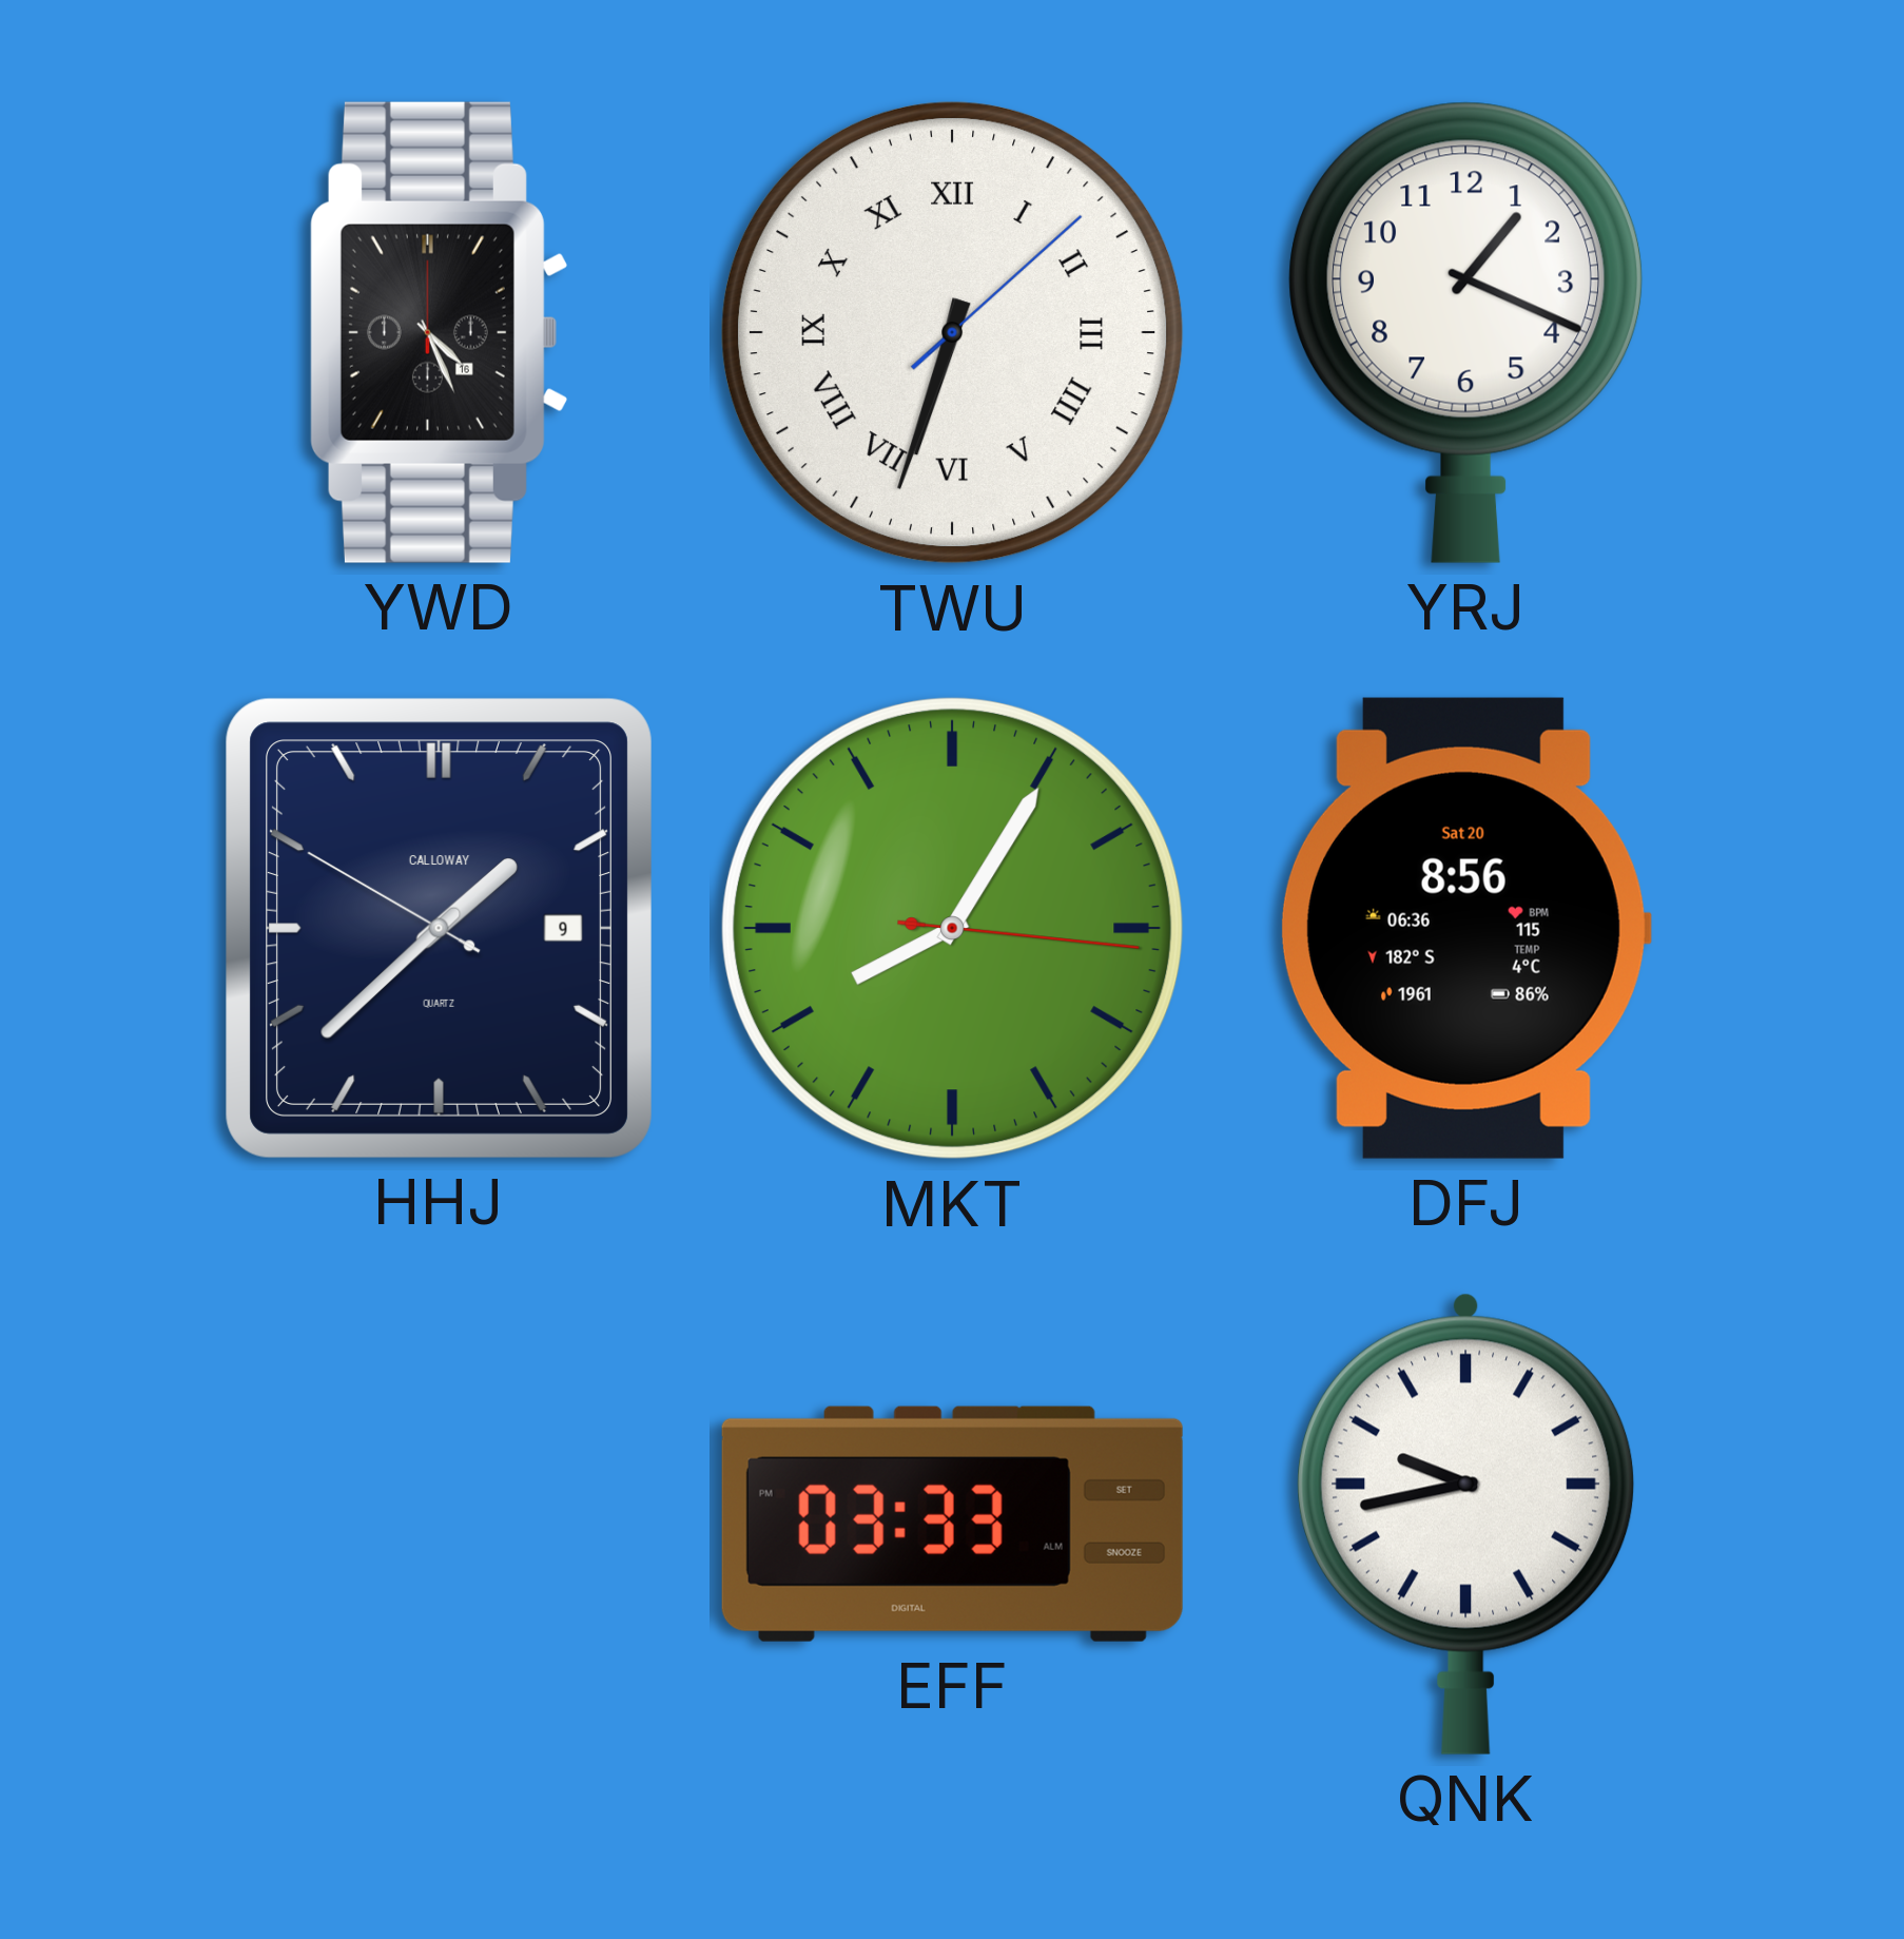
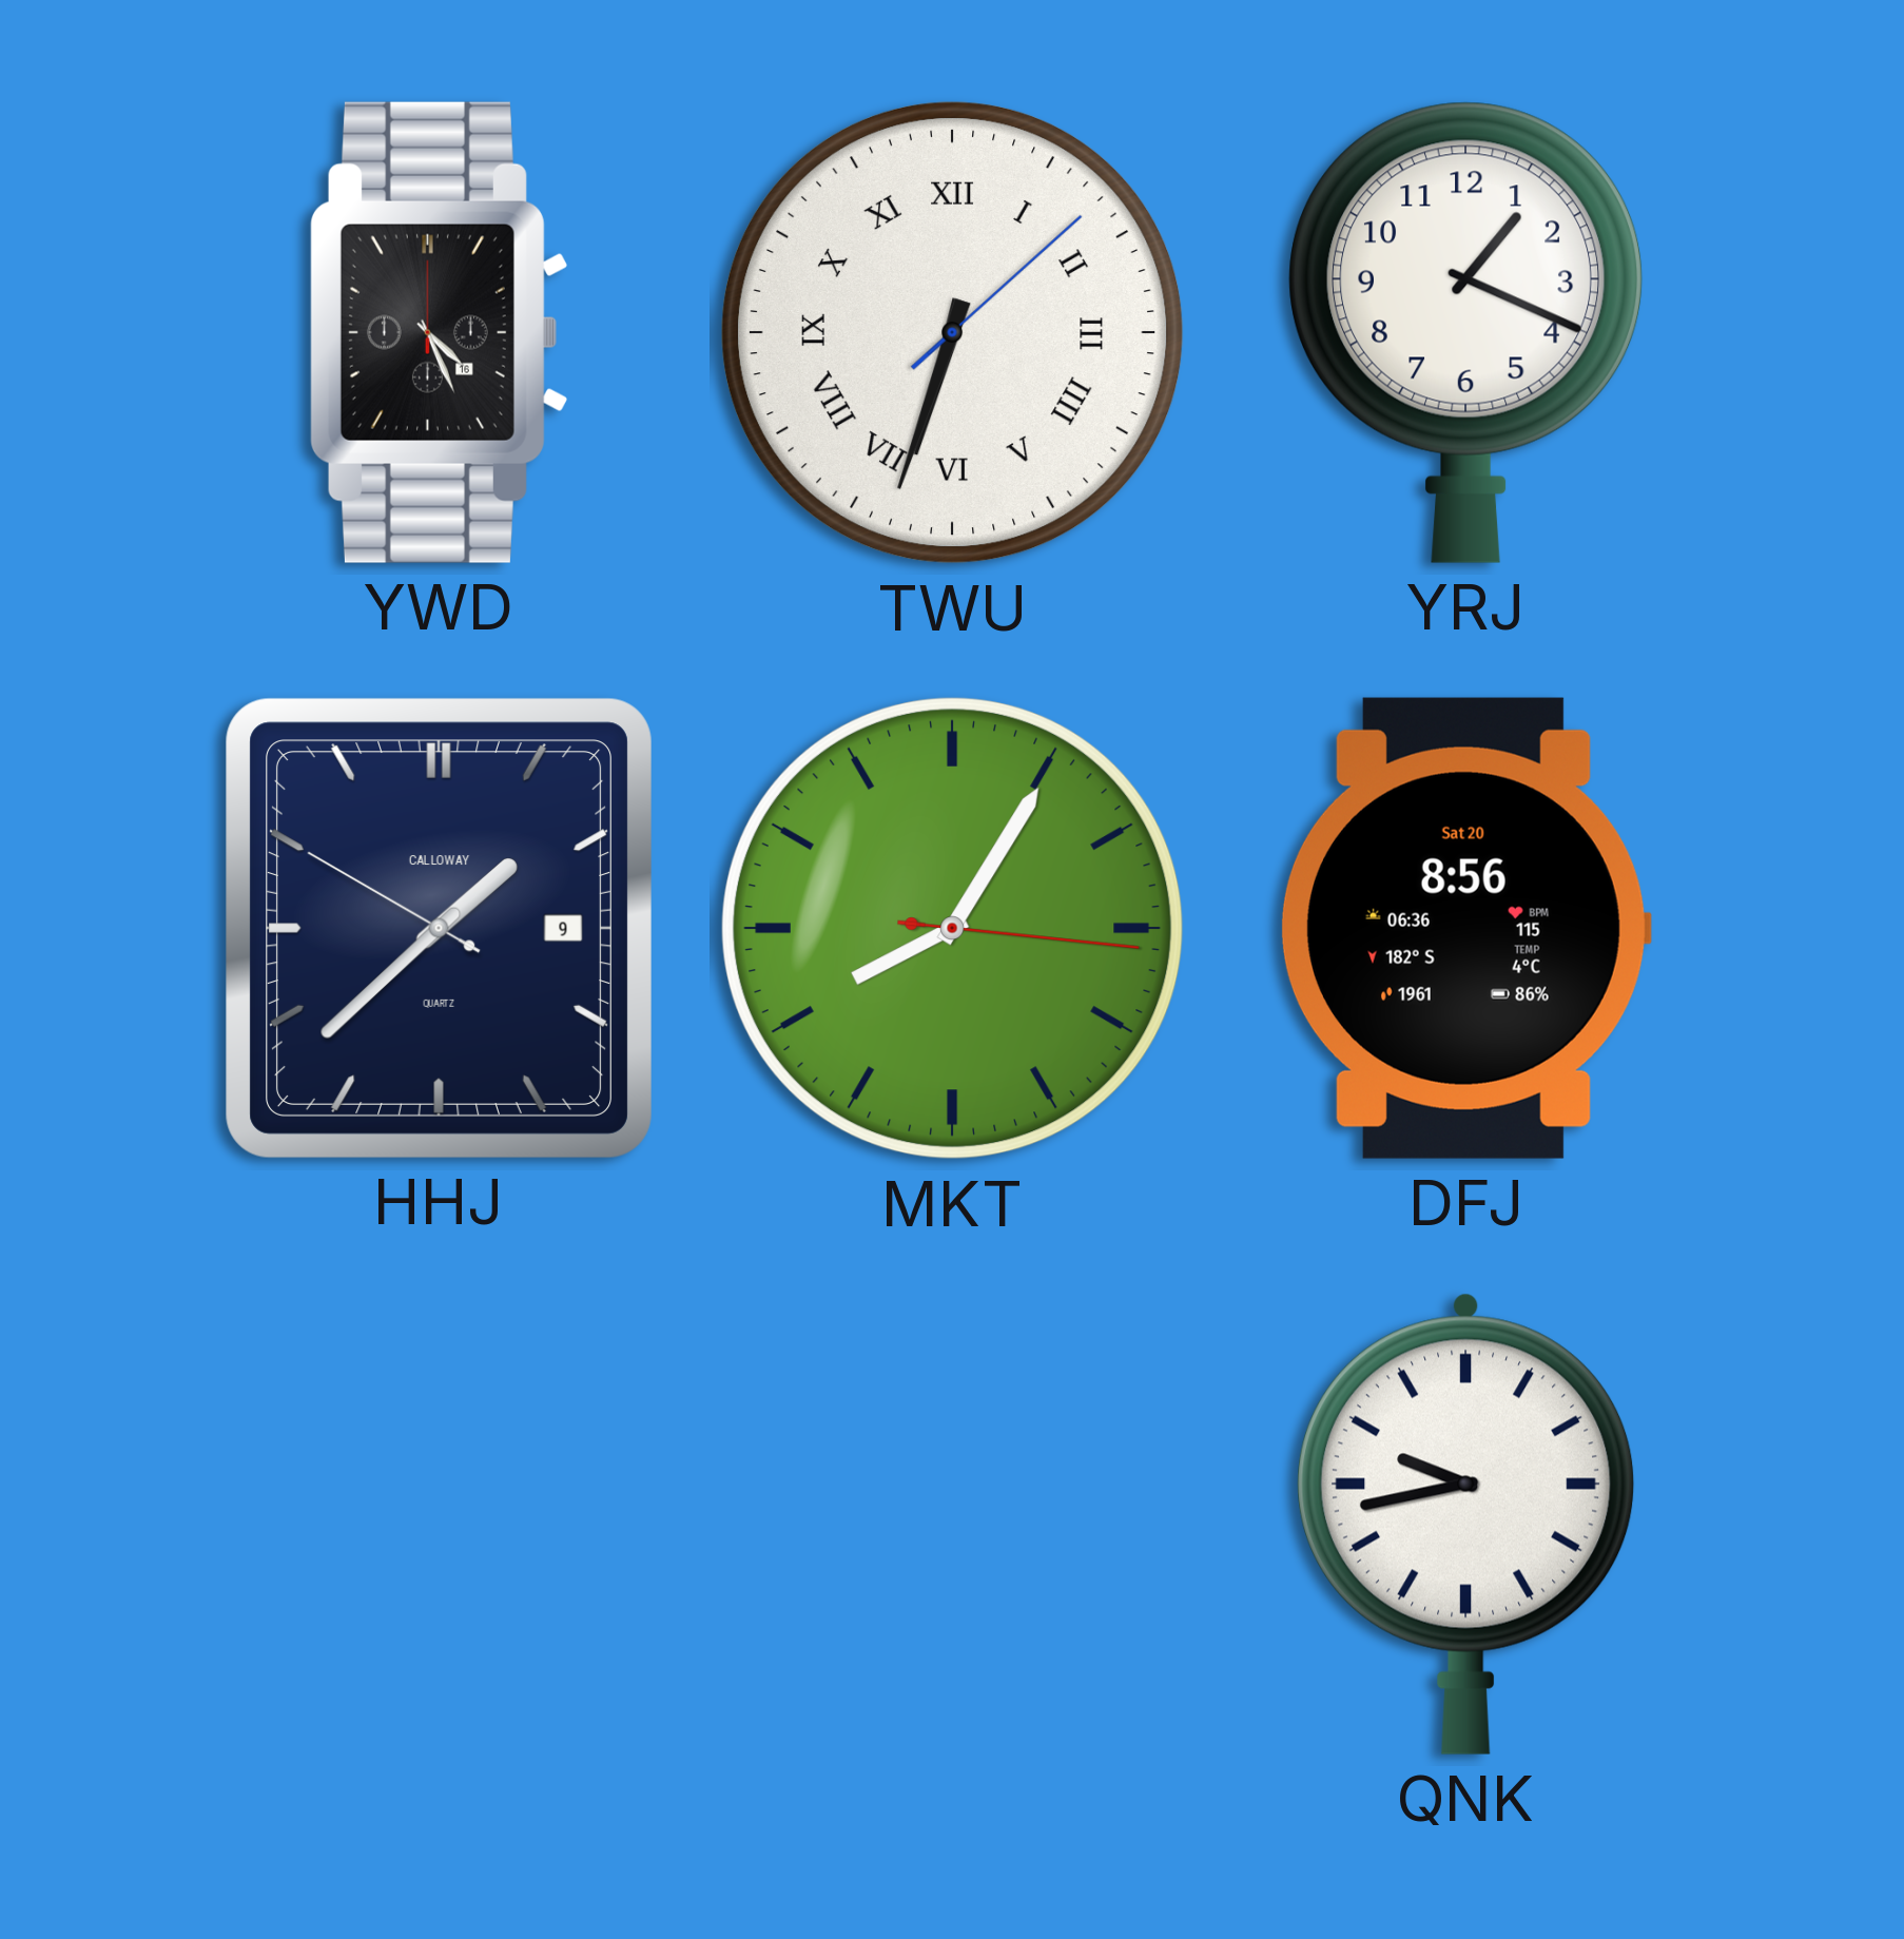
EFF: 03:33 -> none
